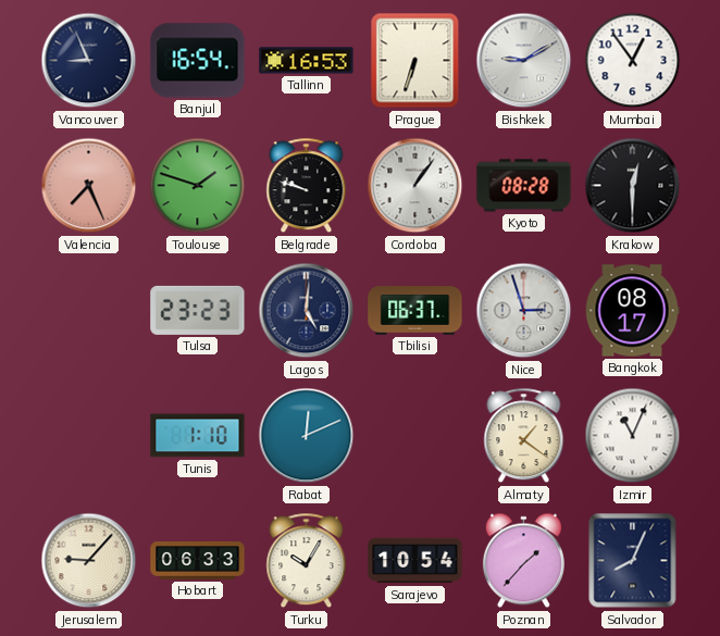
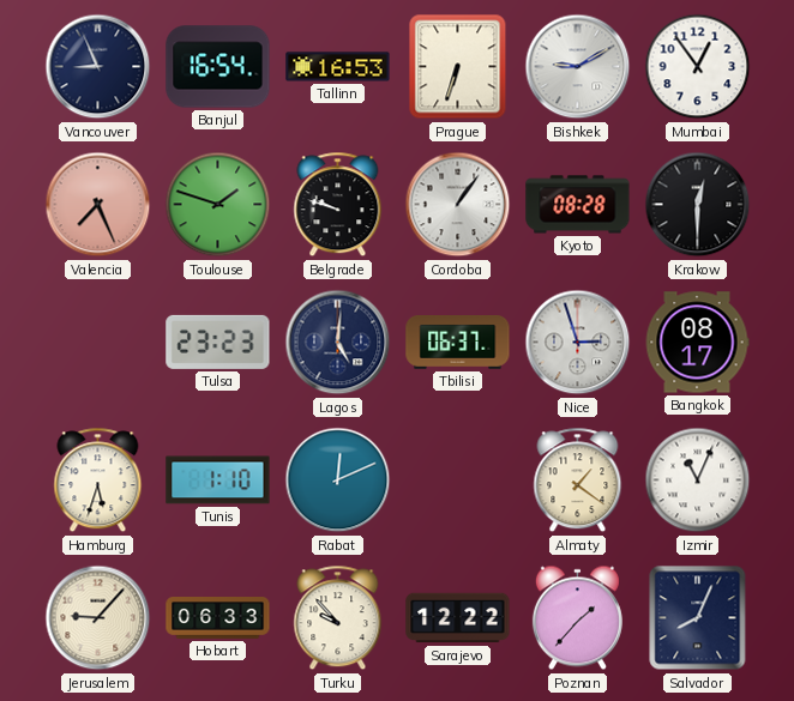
Hamburg: none -> 5:33
Turku: 10:05 -> 9:53
Sarajevo: 10:54 -> 12:22
